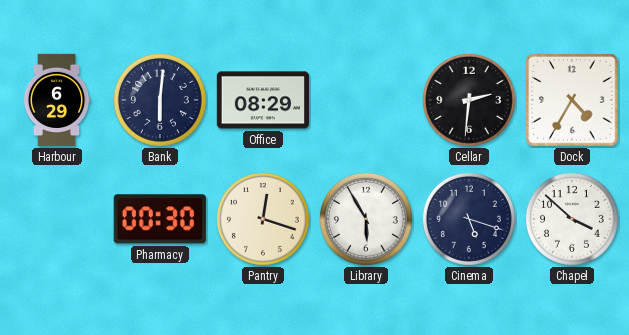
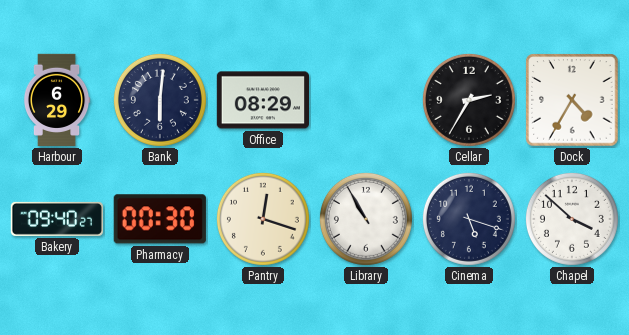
Cellar: 2:31 -> 2:35
Bakery: none -> 09:40
Library: 5:55 -> 10:55
